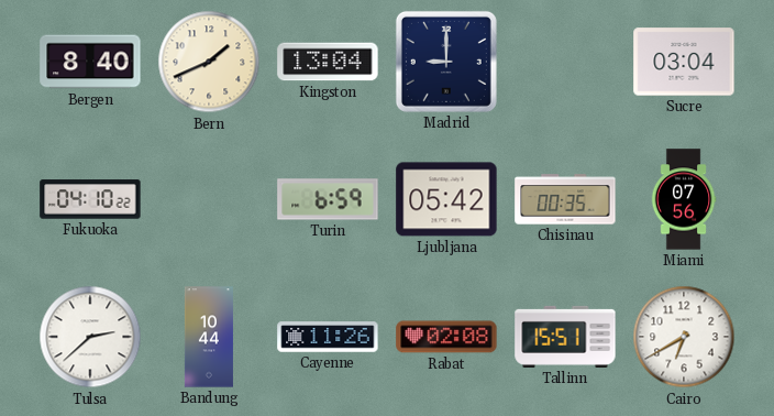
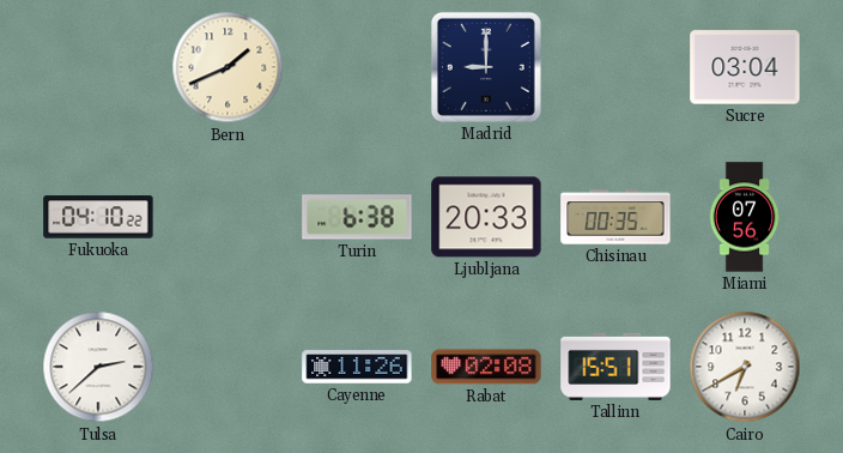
Bergen: 8:40 -> none
Kingston: 13:04 -> none
Turin: 6:59 -> 6:38
Ljubljana: 05:42 -> 20:33
Bandung: 10:44 -> none
